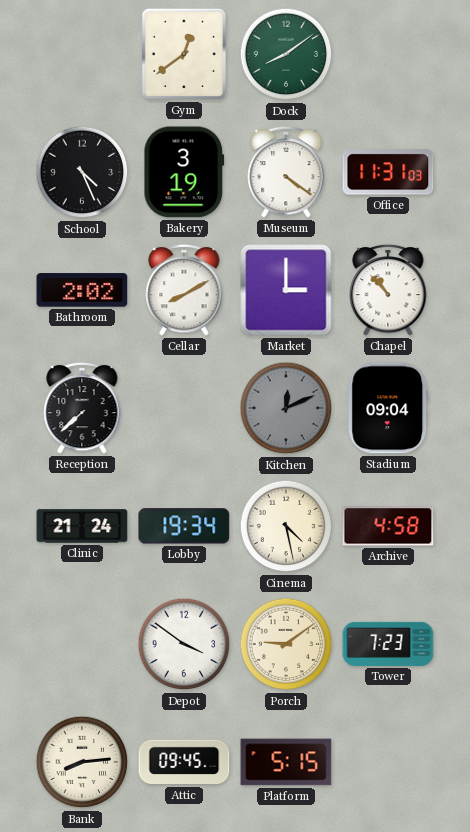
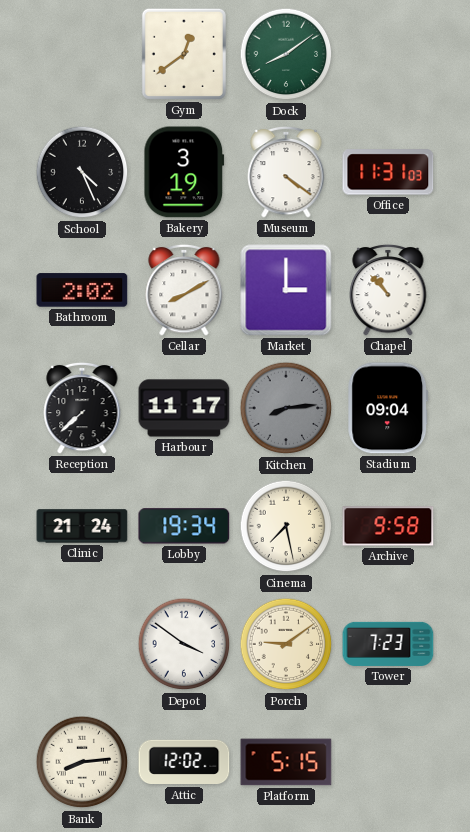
Harbour: none -> 11:17
Kitchen: 12:11 -> 8:14
Cinema: 4:28 -> 7:28
Archive: 4:58 -> 9:58
Attic: 09:45 -> 12:02
